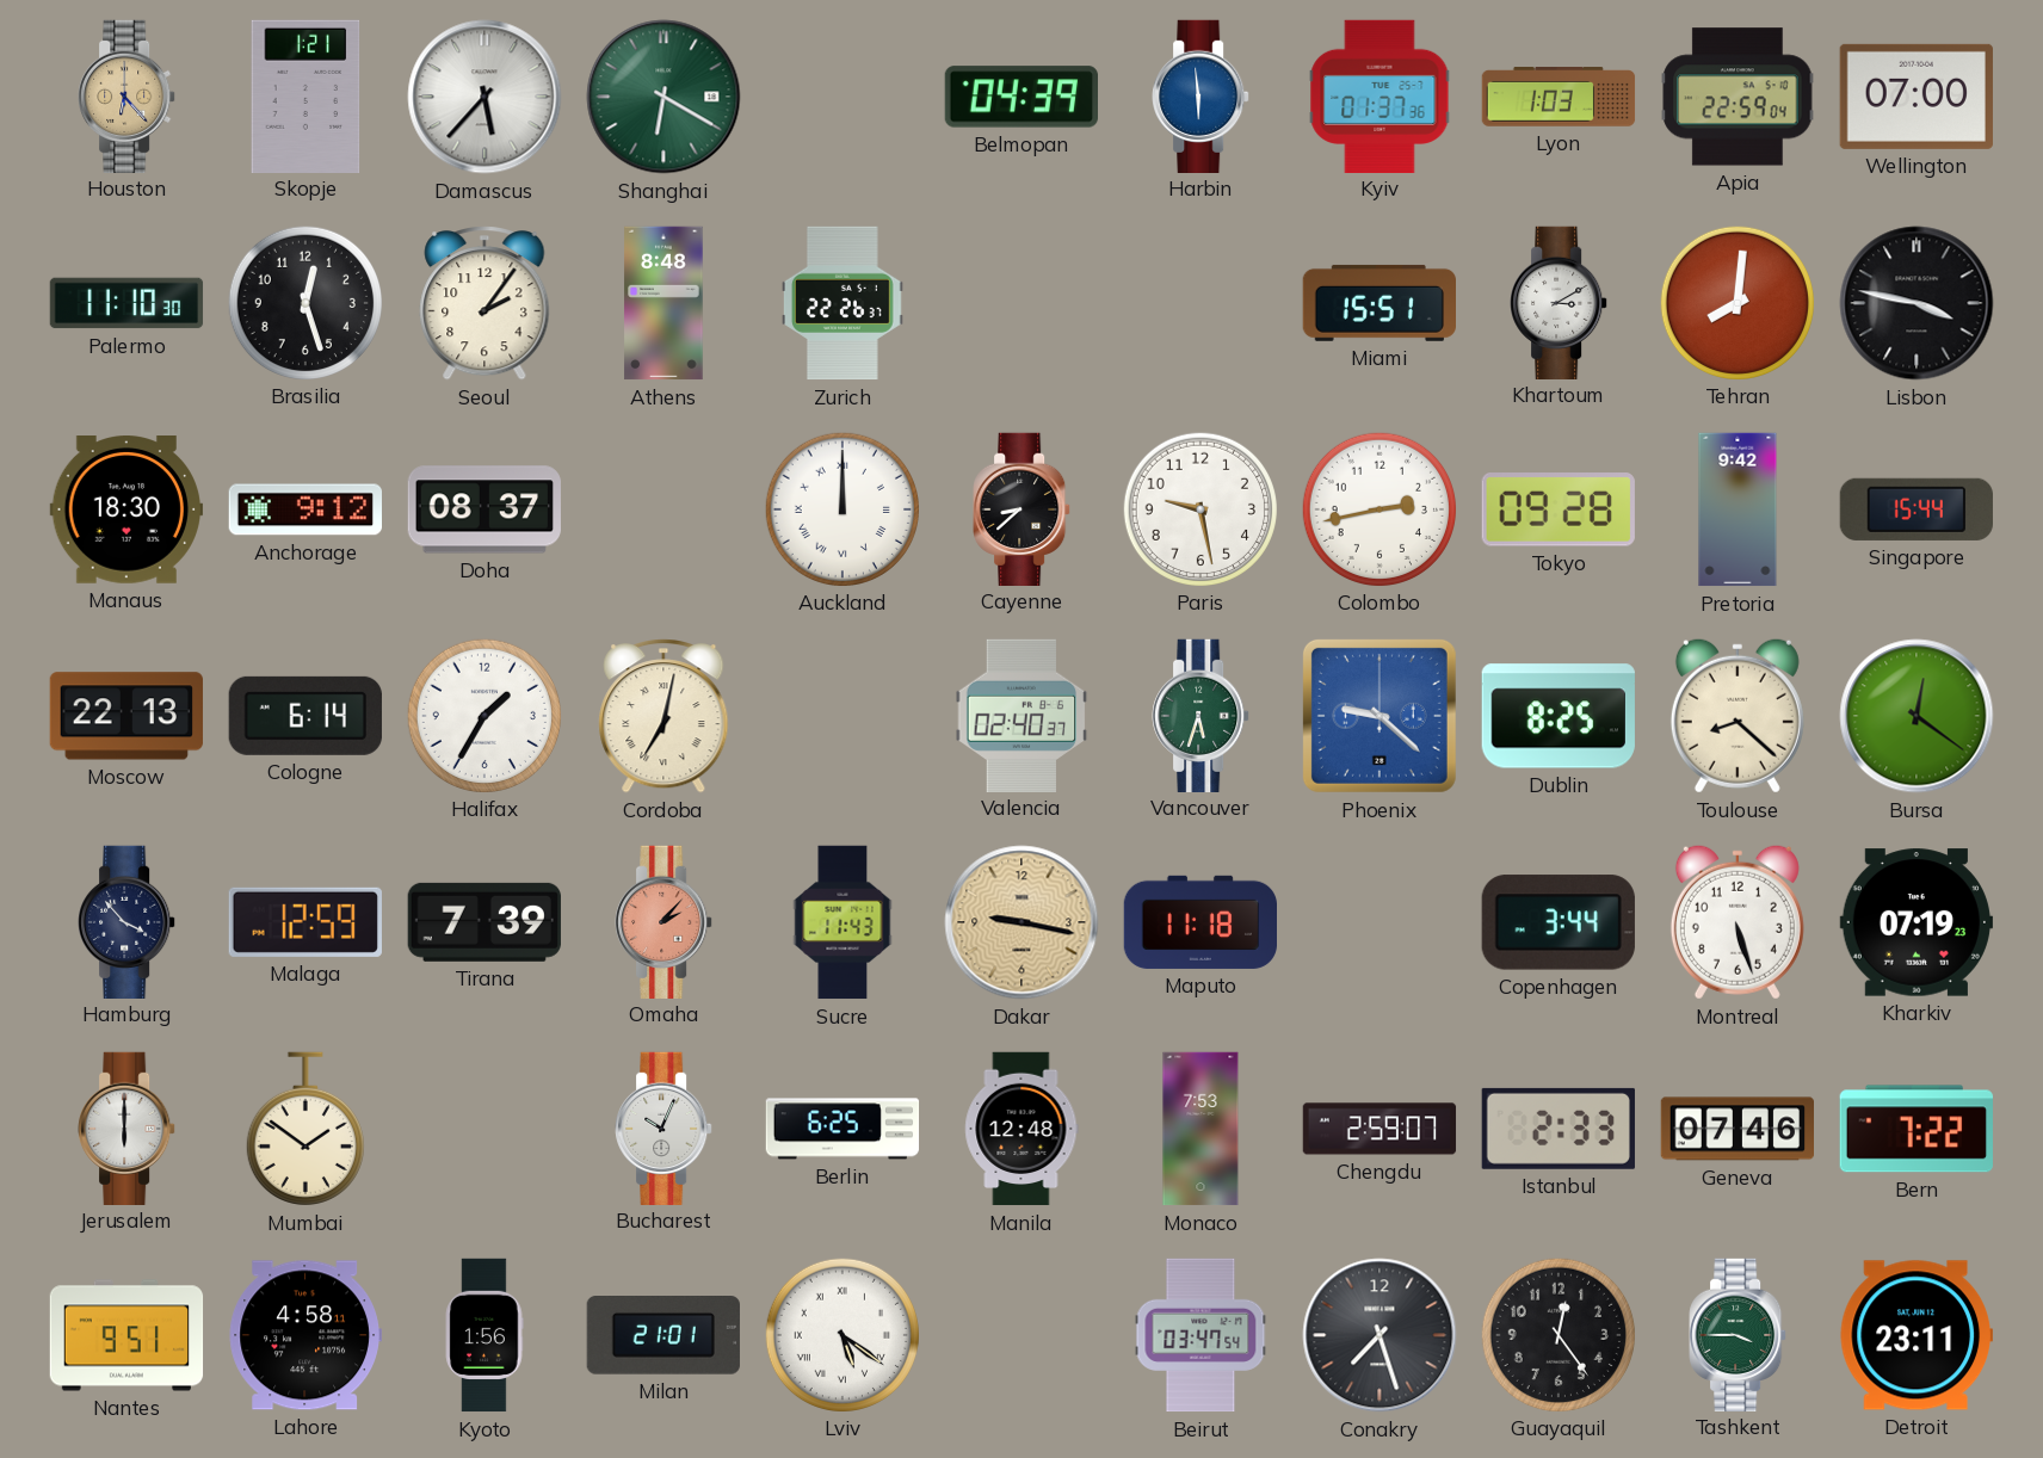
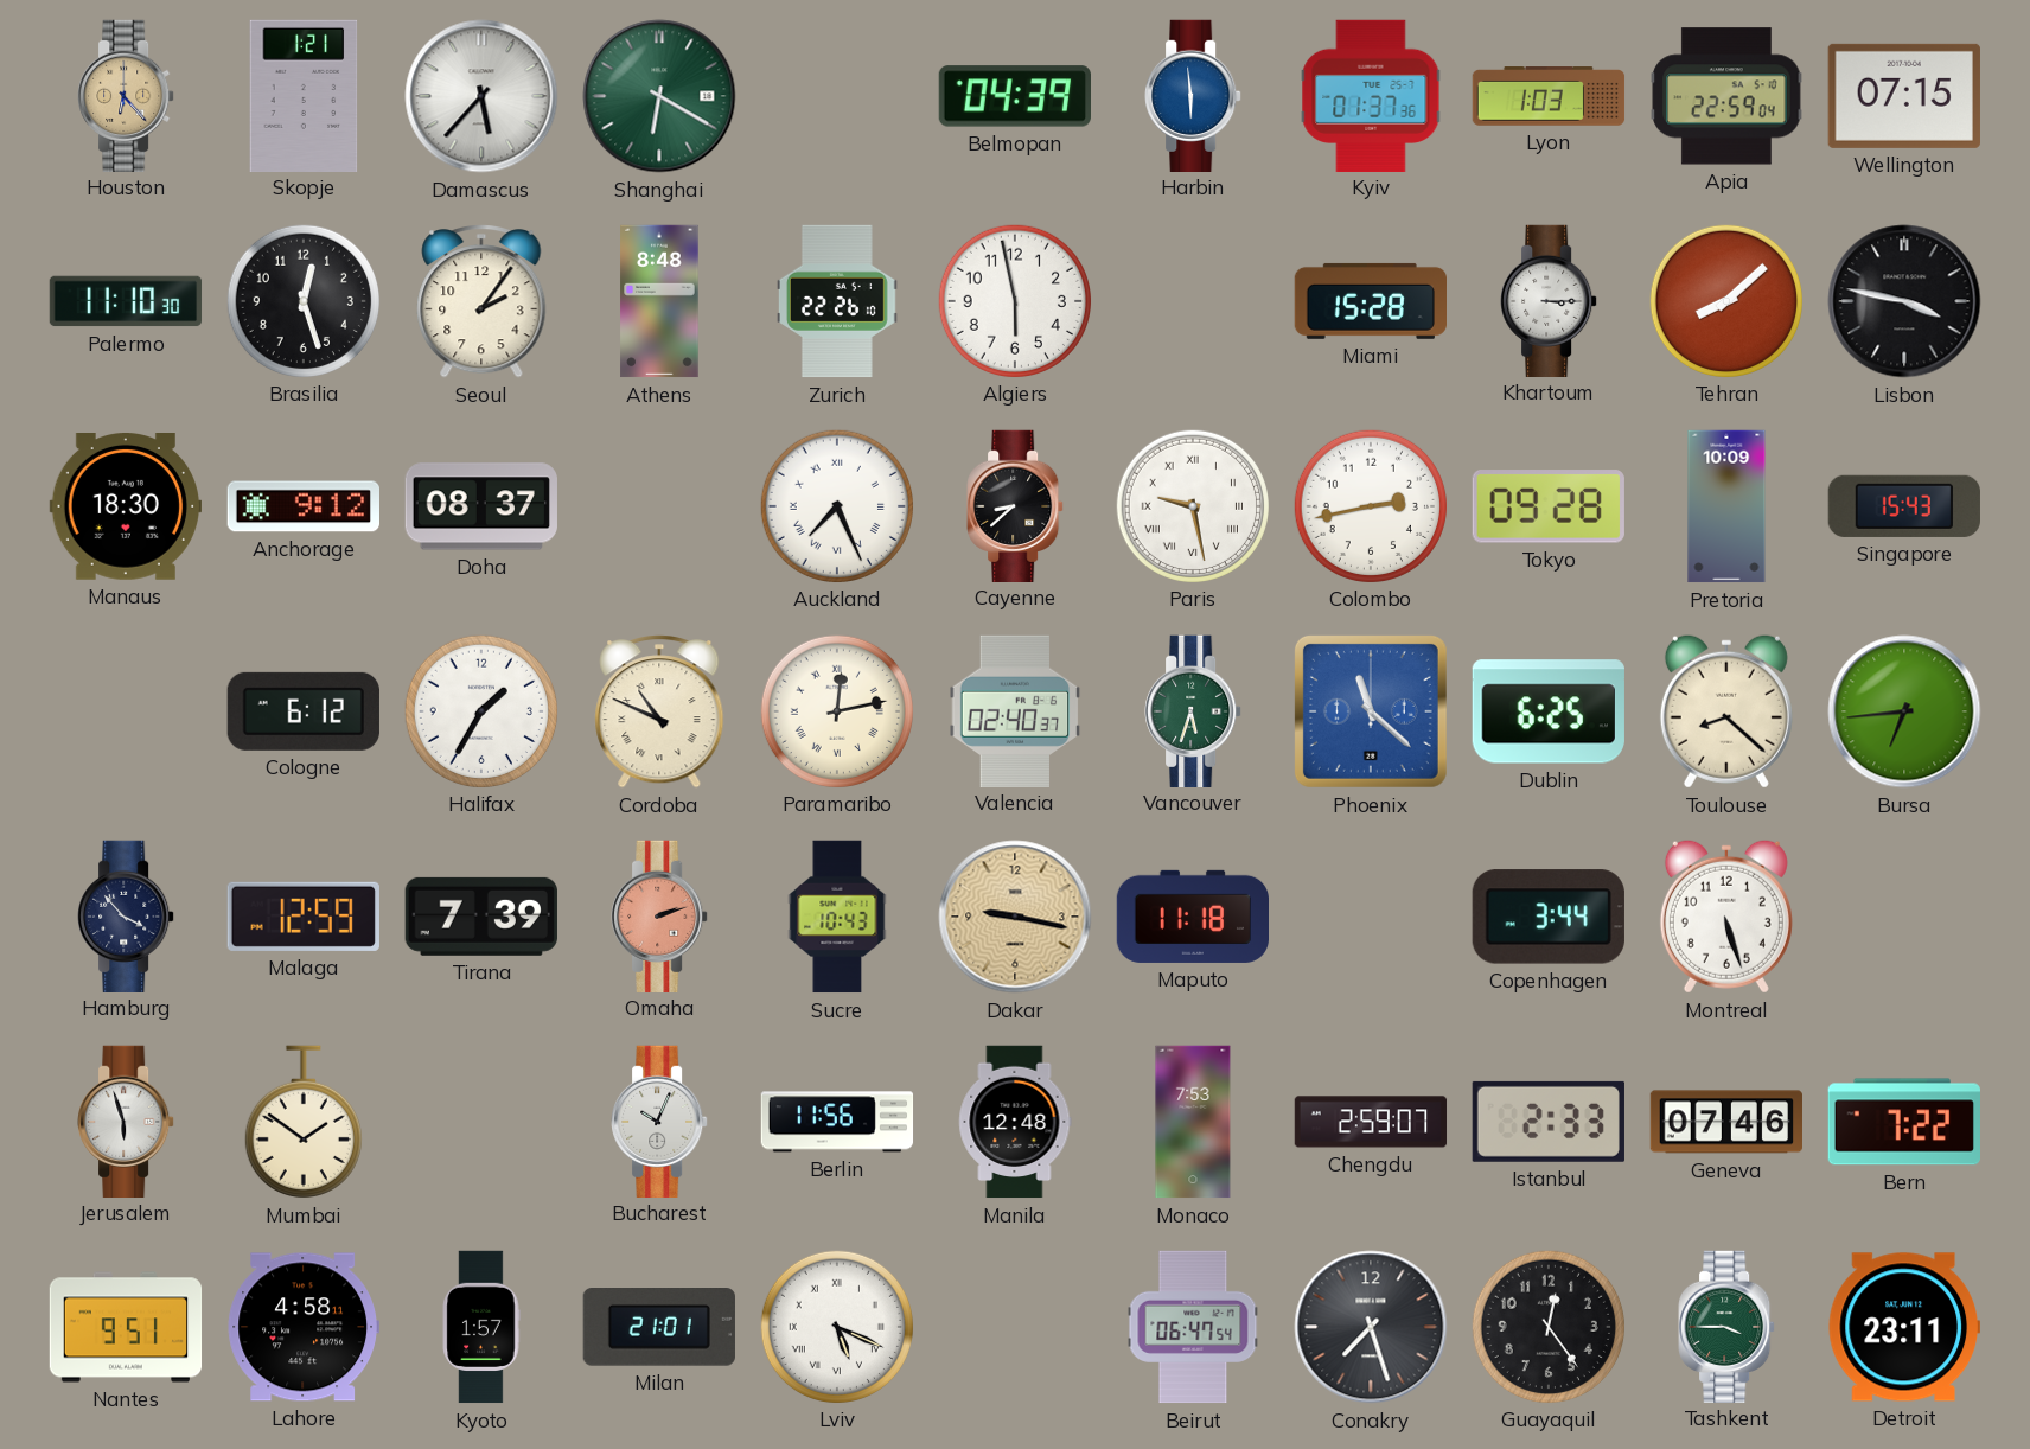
Wellington: 07:00 -> 07:15
Zurich: 22:26:37 -> 22:26:10
Algiers: none -> 5:58
Miami: 15:51 -> 15:28
Khartoum: 3:10 -> 3:15
Tehran: 8:01 -> 8:08
Auckland: 12:00 -> 7:26
Paris numerals: Arabic -> Roman
Pretoria: 9:42 -> 10:09
Singapore: 15:44 -> 15:43
Moscow: 22:13 -> none
Cologne: 6:14 -> 6:12
Cordoba: 7:02 -> 10:49
Paramaribo: none -> 12:13
Phoenix: 9:22 -> 11:22
Dublin: 8:25 -> 6:25
Bursa: 12:21 -> 6:44
Omaha: 2:07 -> 2:12
Sucre: 11:43 -> 10:43
Kharkiv: 07:19 -> none
Jerusalem: 6:00 -> 5:57
Berlin: 6:25 -> 11:56
Kyoto: 1:56 -> 1:57
Lviv: 5:21 -> 5:19
Beirut: 03:47 -> 06:47
